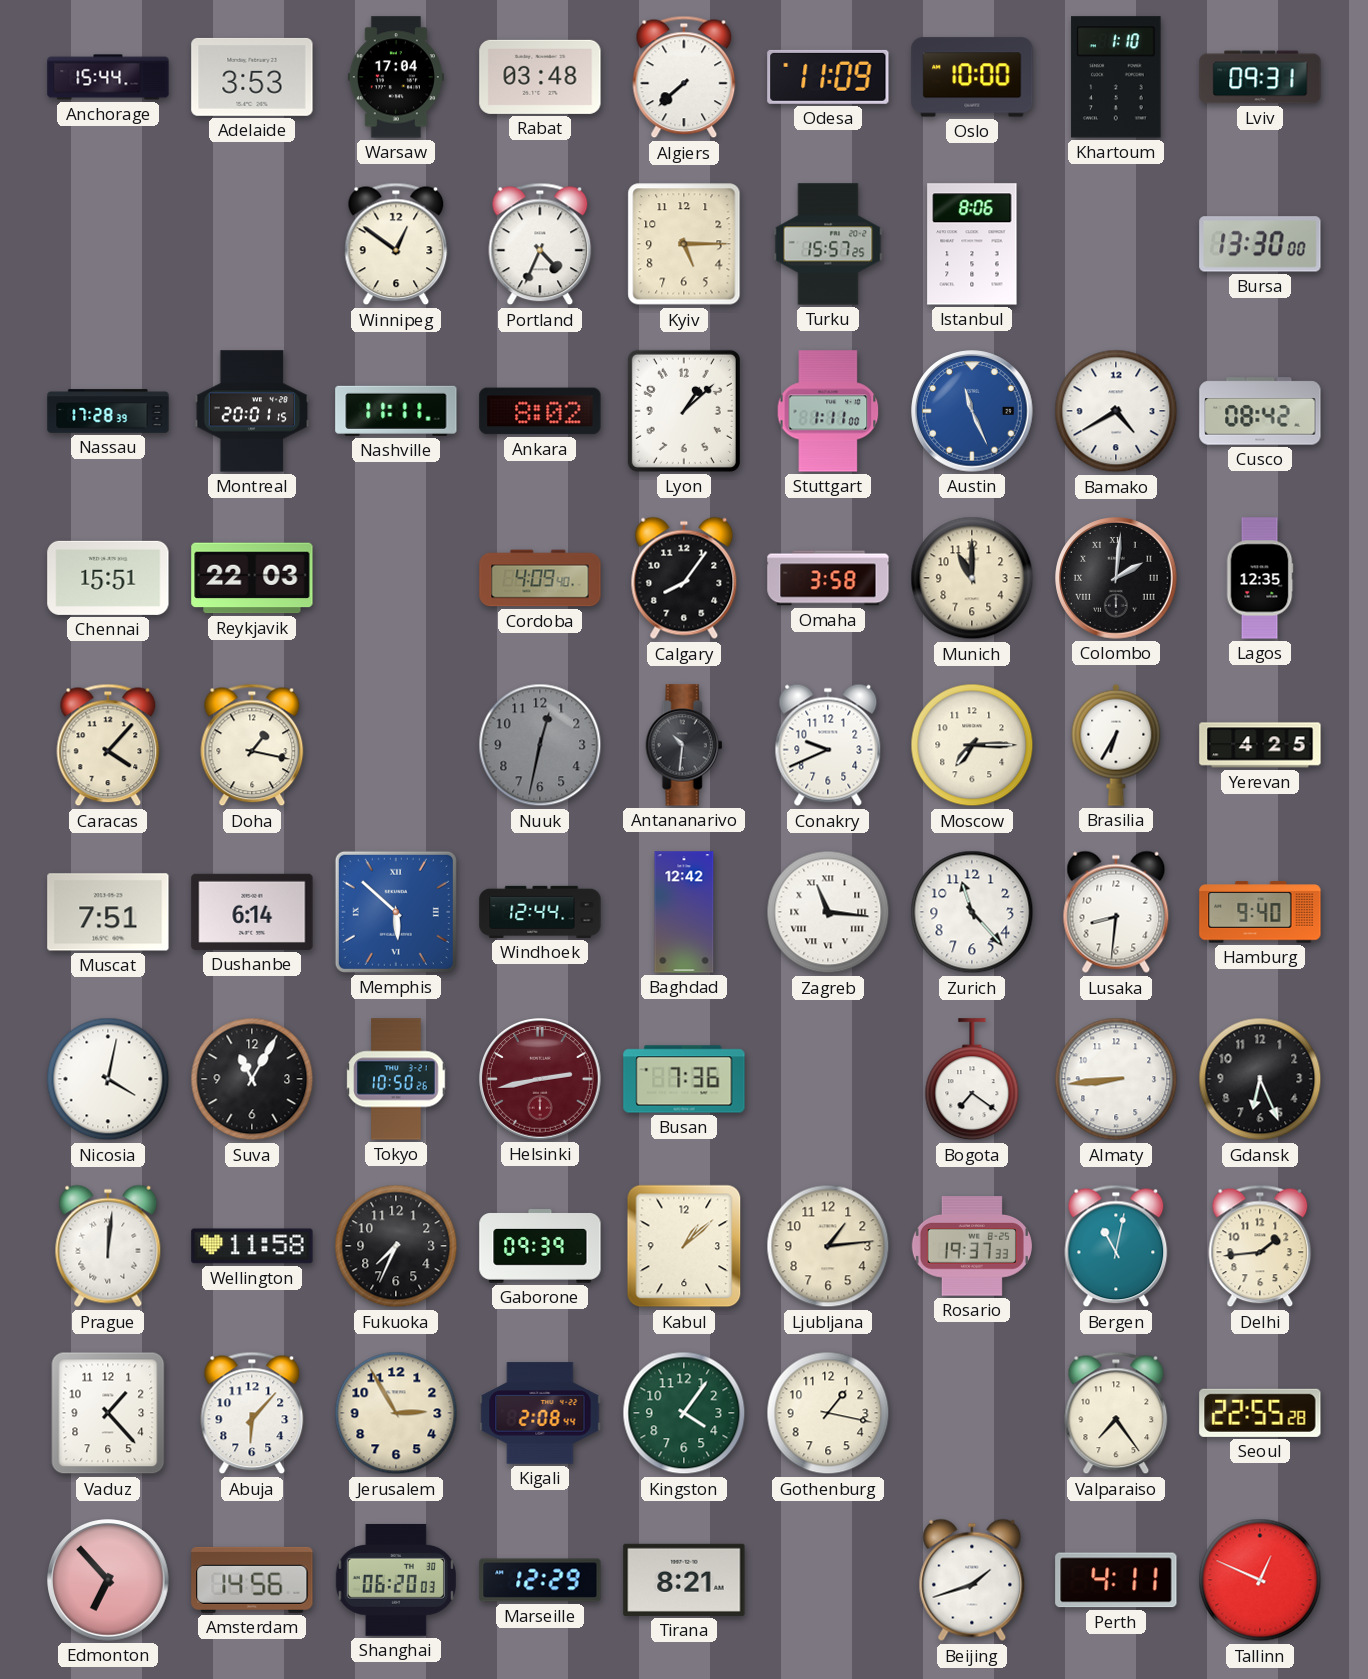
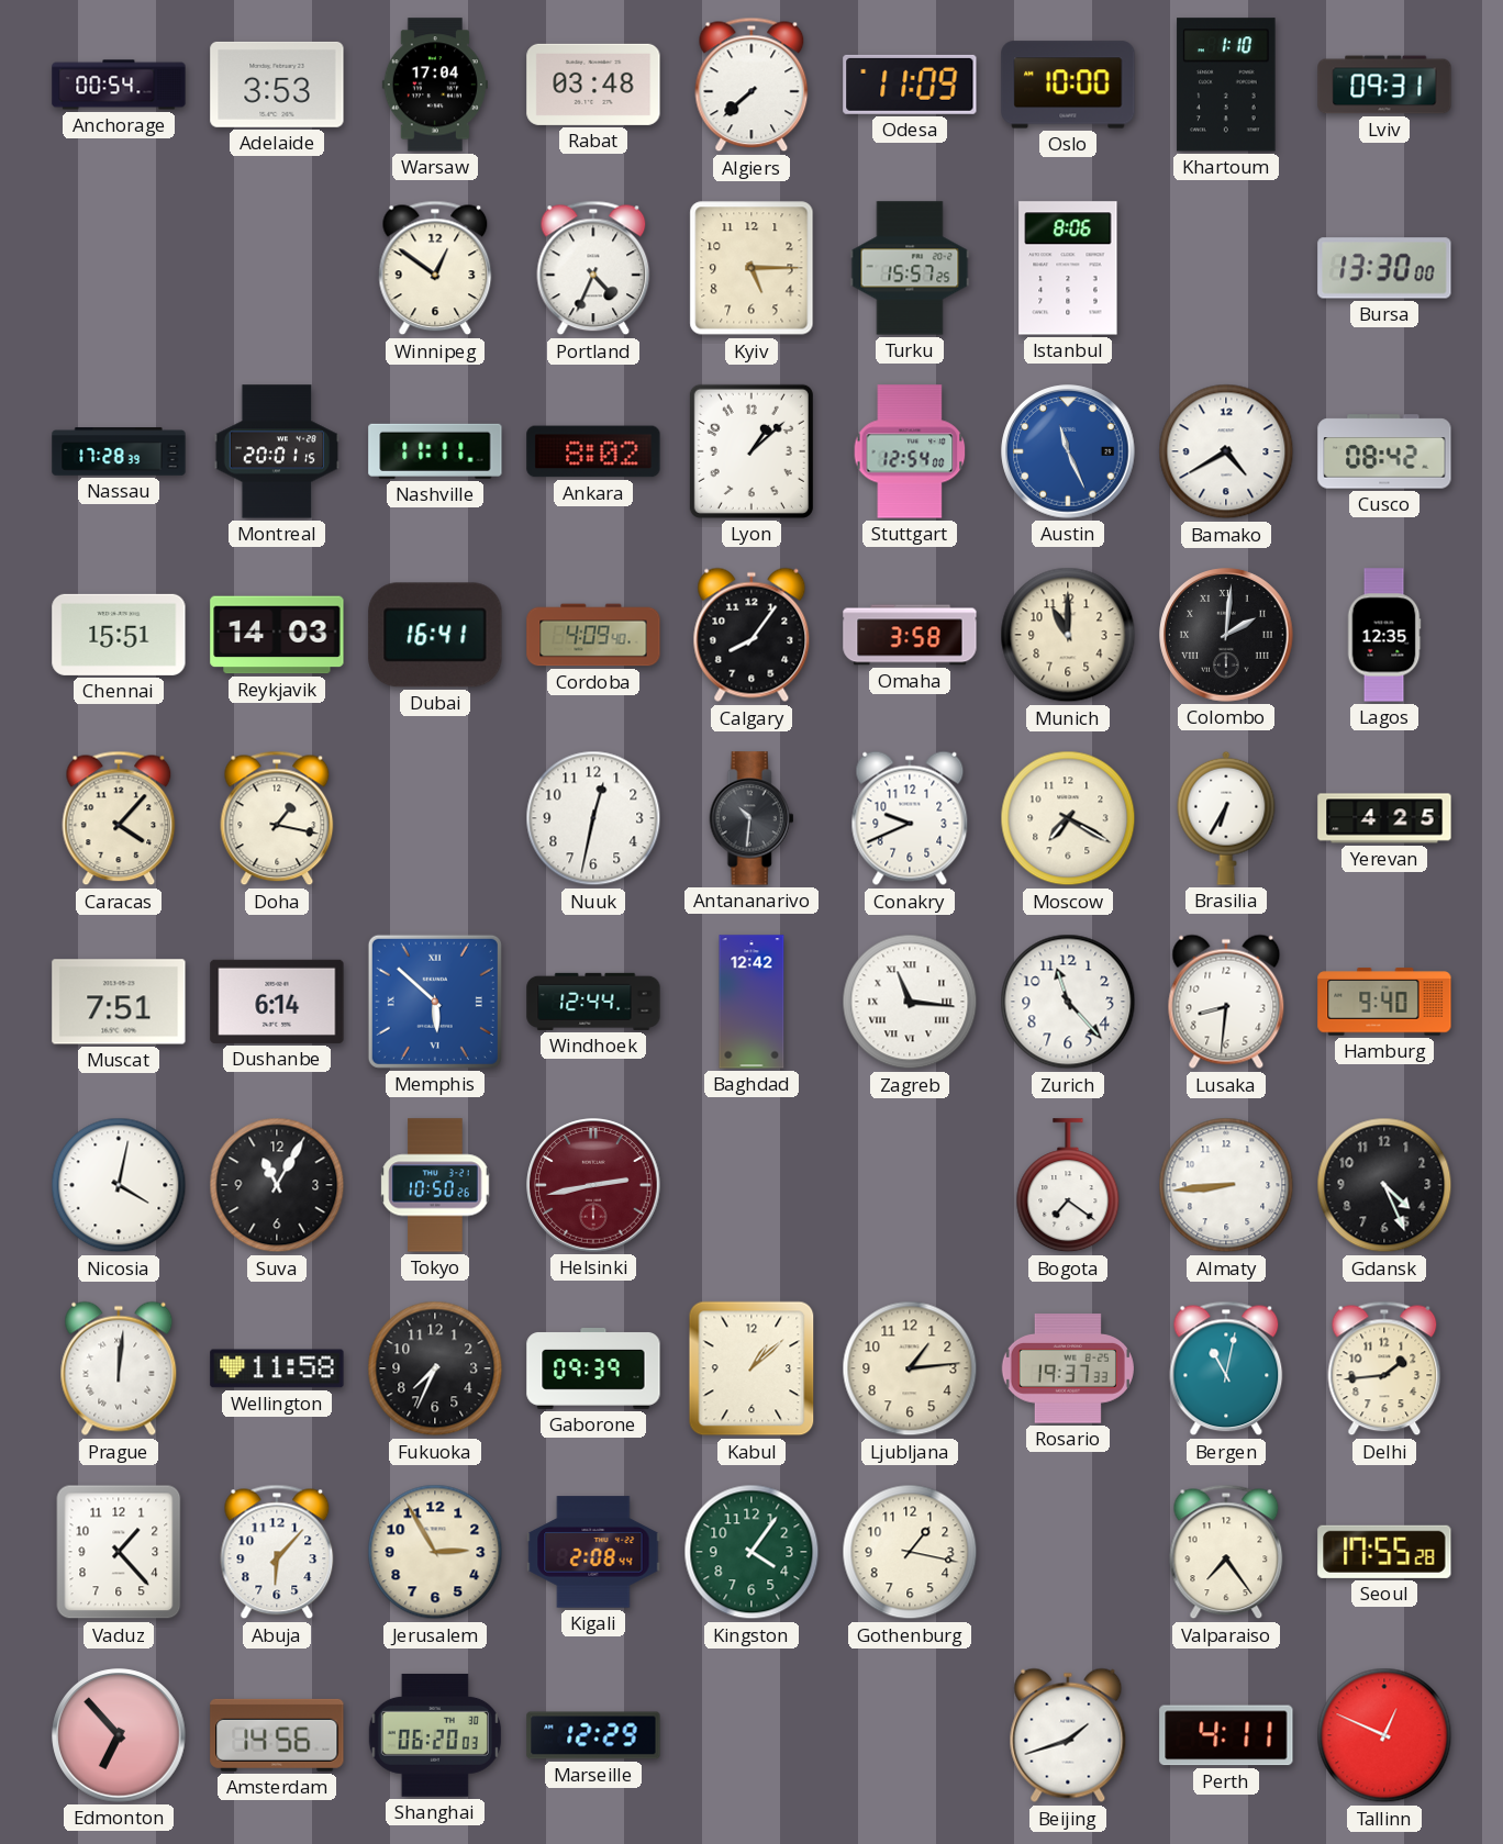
Anchorage: 15:44 -> 00:54
Stuttgart: 1:11 -> 12:54
Reykjavik: 22:03 -> 14:03
Dubai: none -> 16:41
Nuuk dial: grey -> white
Moscow: 7:15 -> 7:20
Busan: 7:36 -> none
Gdansk: 6:26 -> 4:26
Seoul: 22:55 -> 17:55
Tirana: 8:21 -> none
